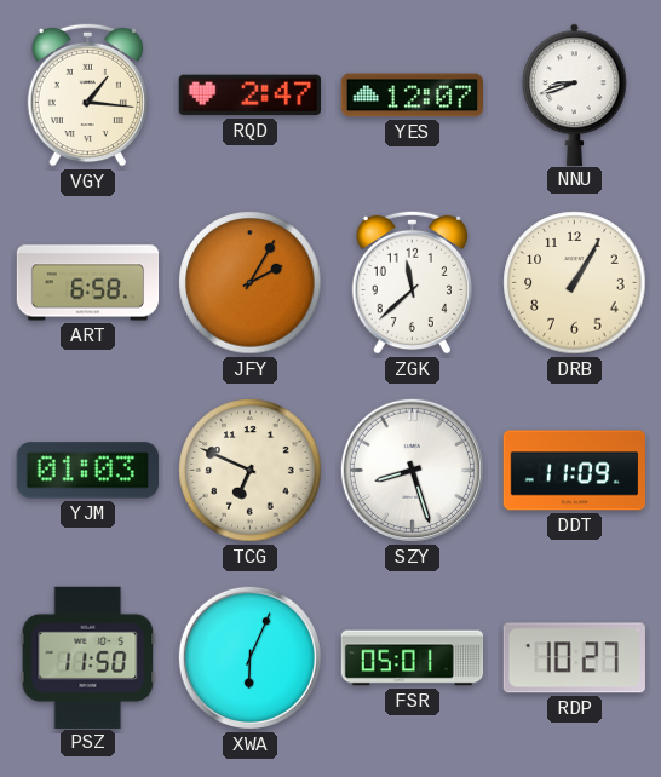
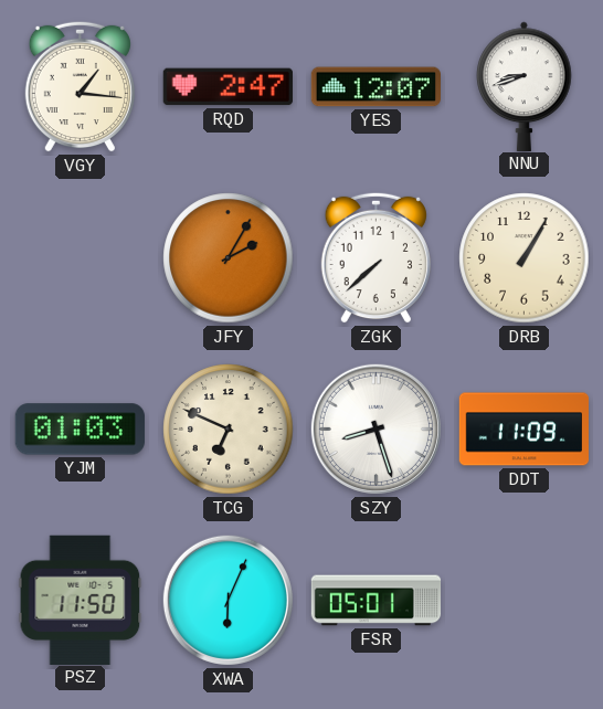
ART: 6:58 -> none
ZGK: 11:38 -> 7:38
RDP: 10:27 -> none
